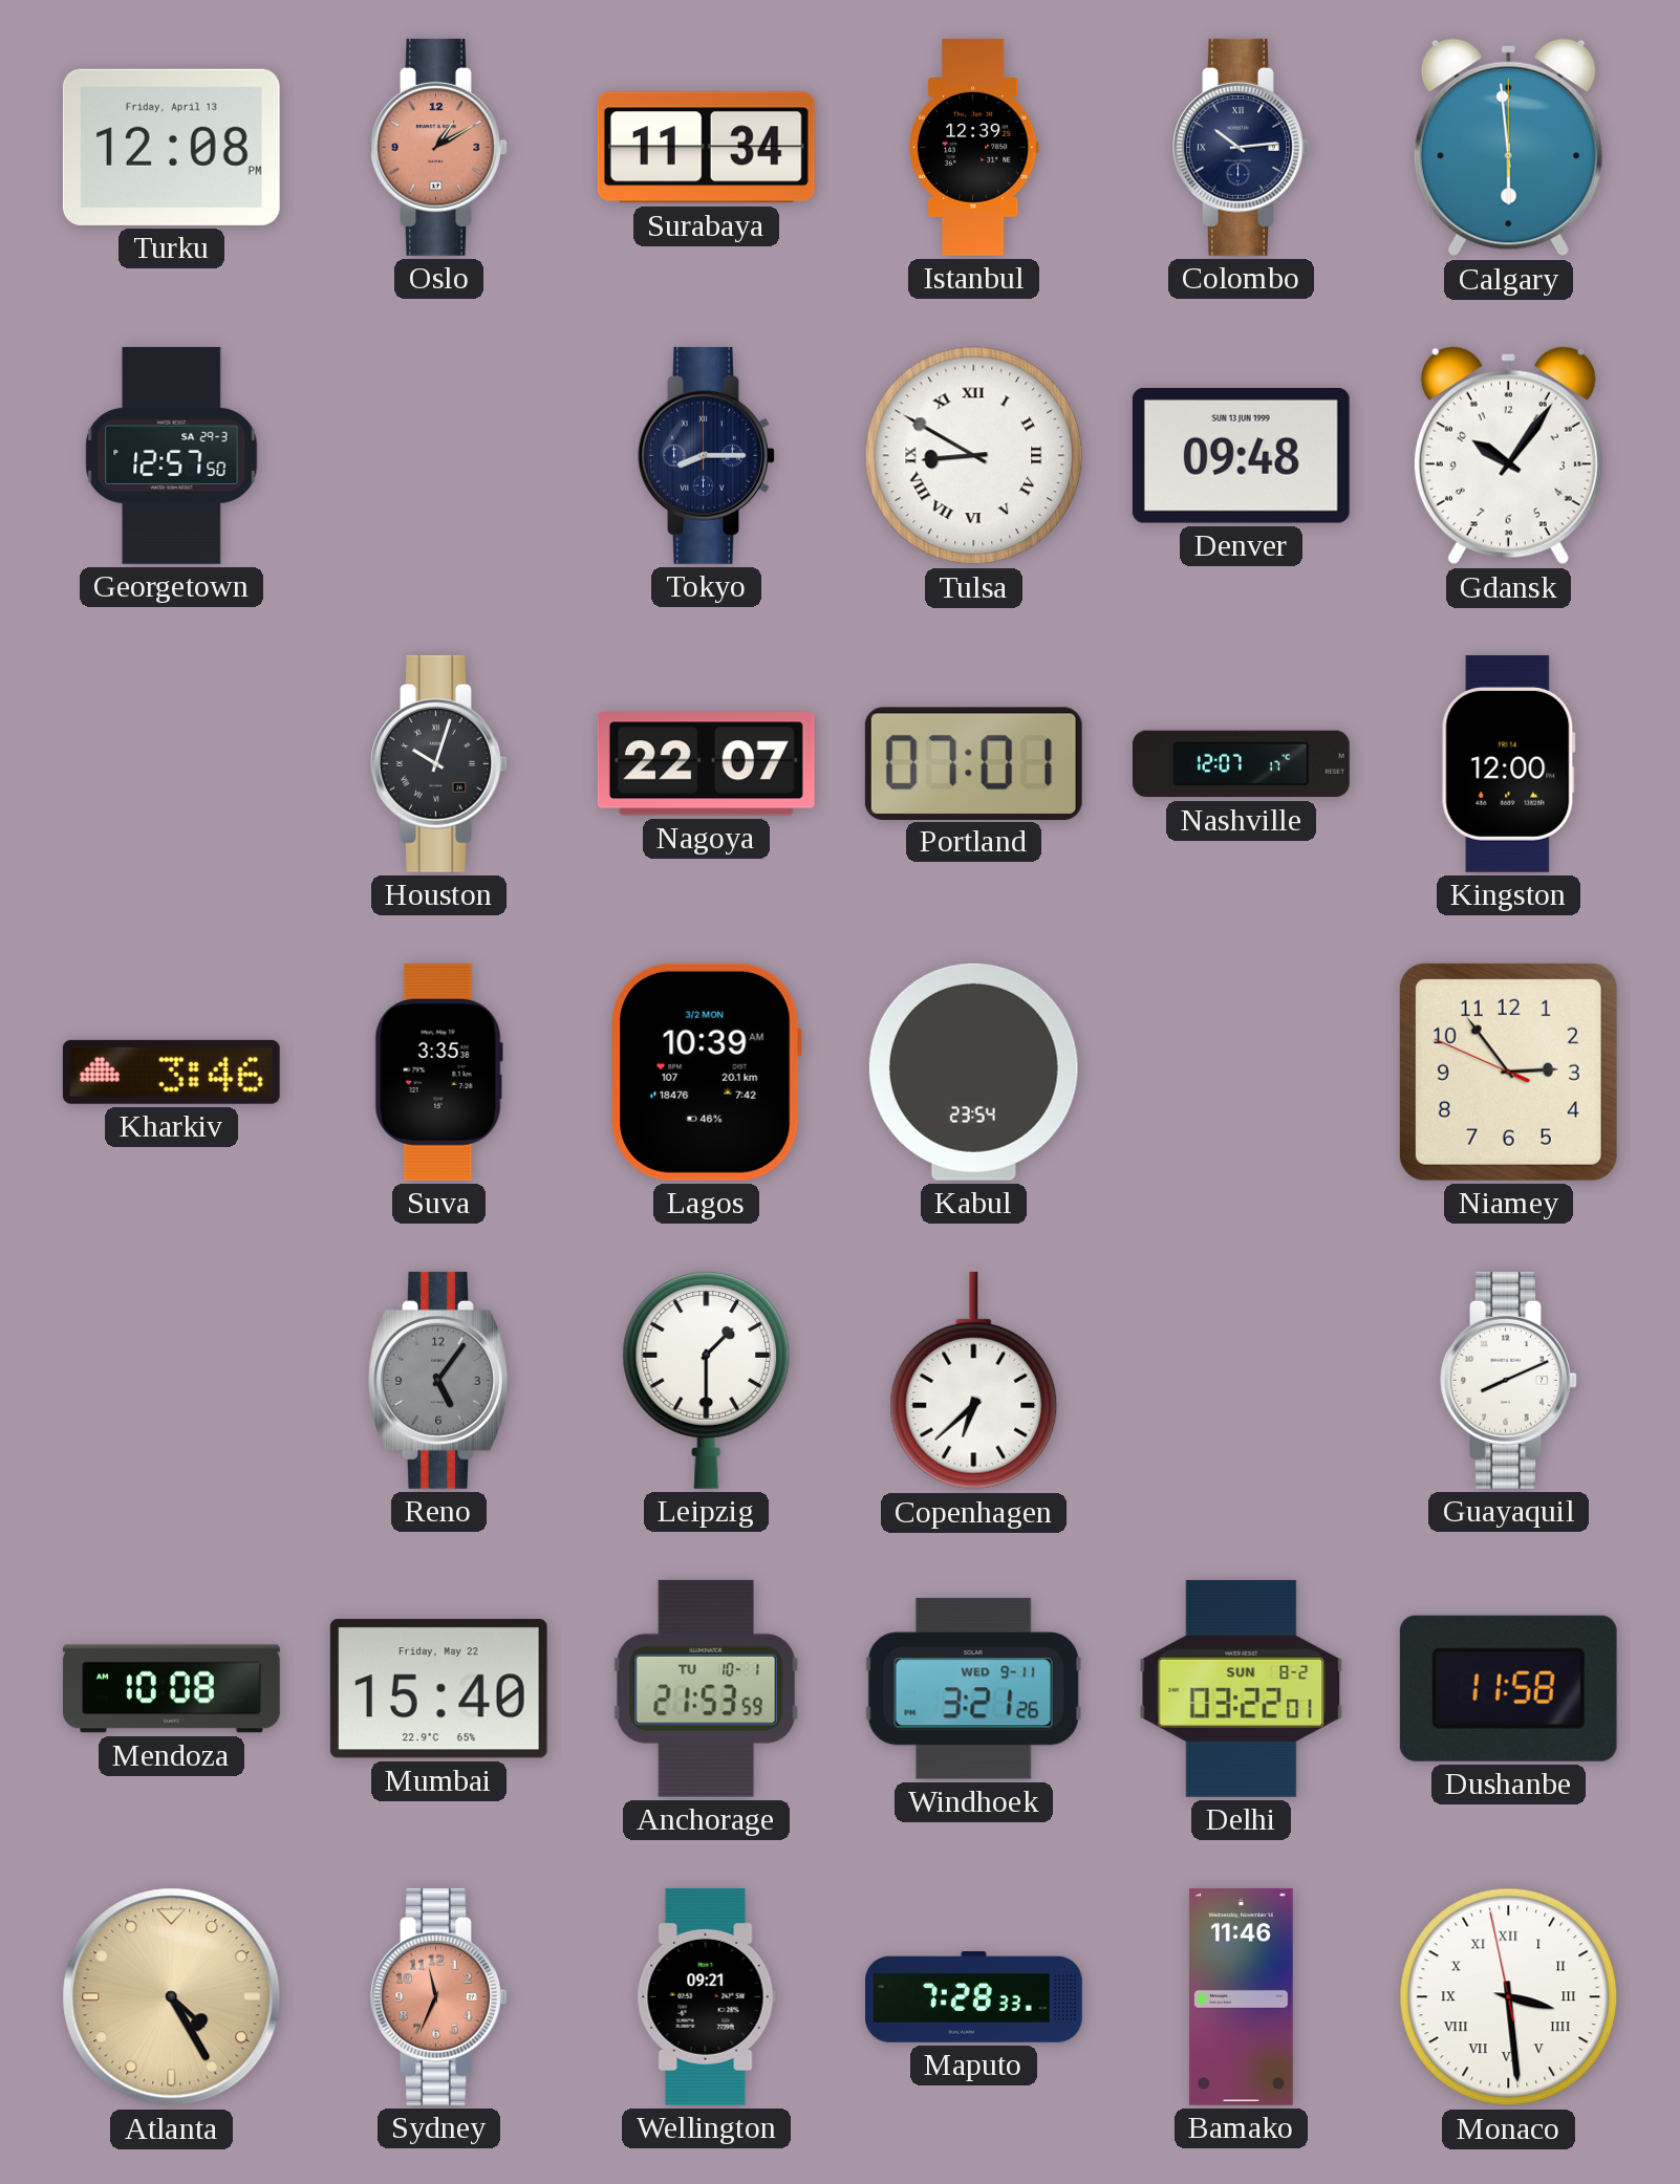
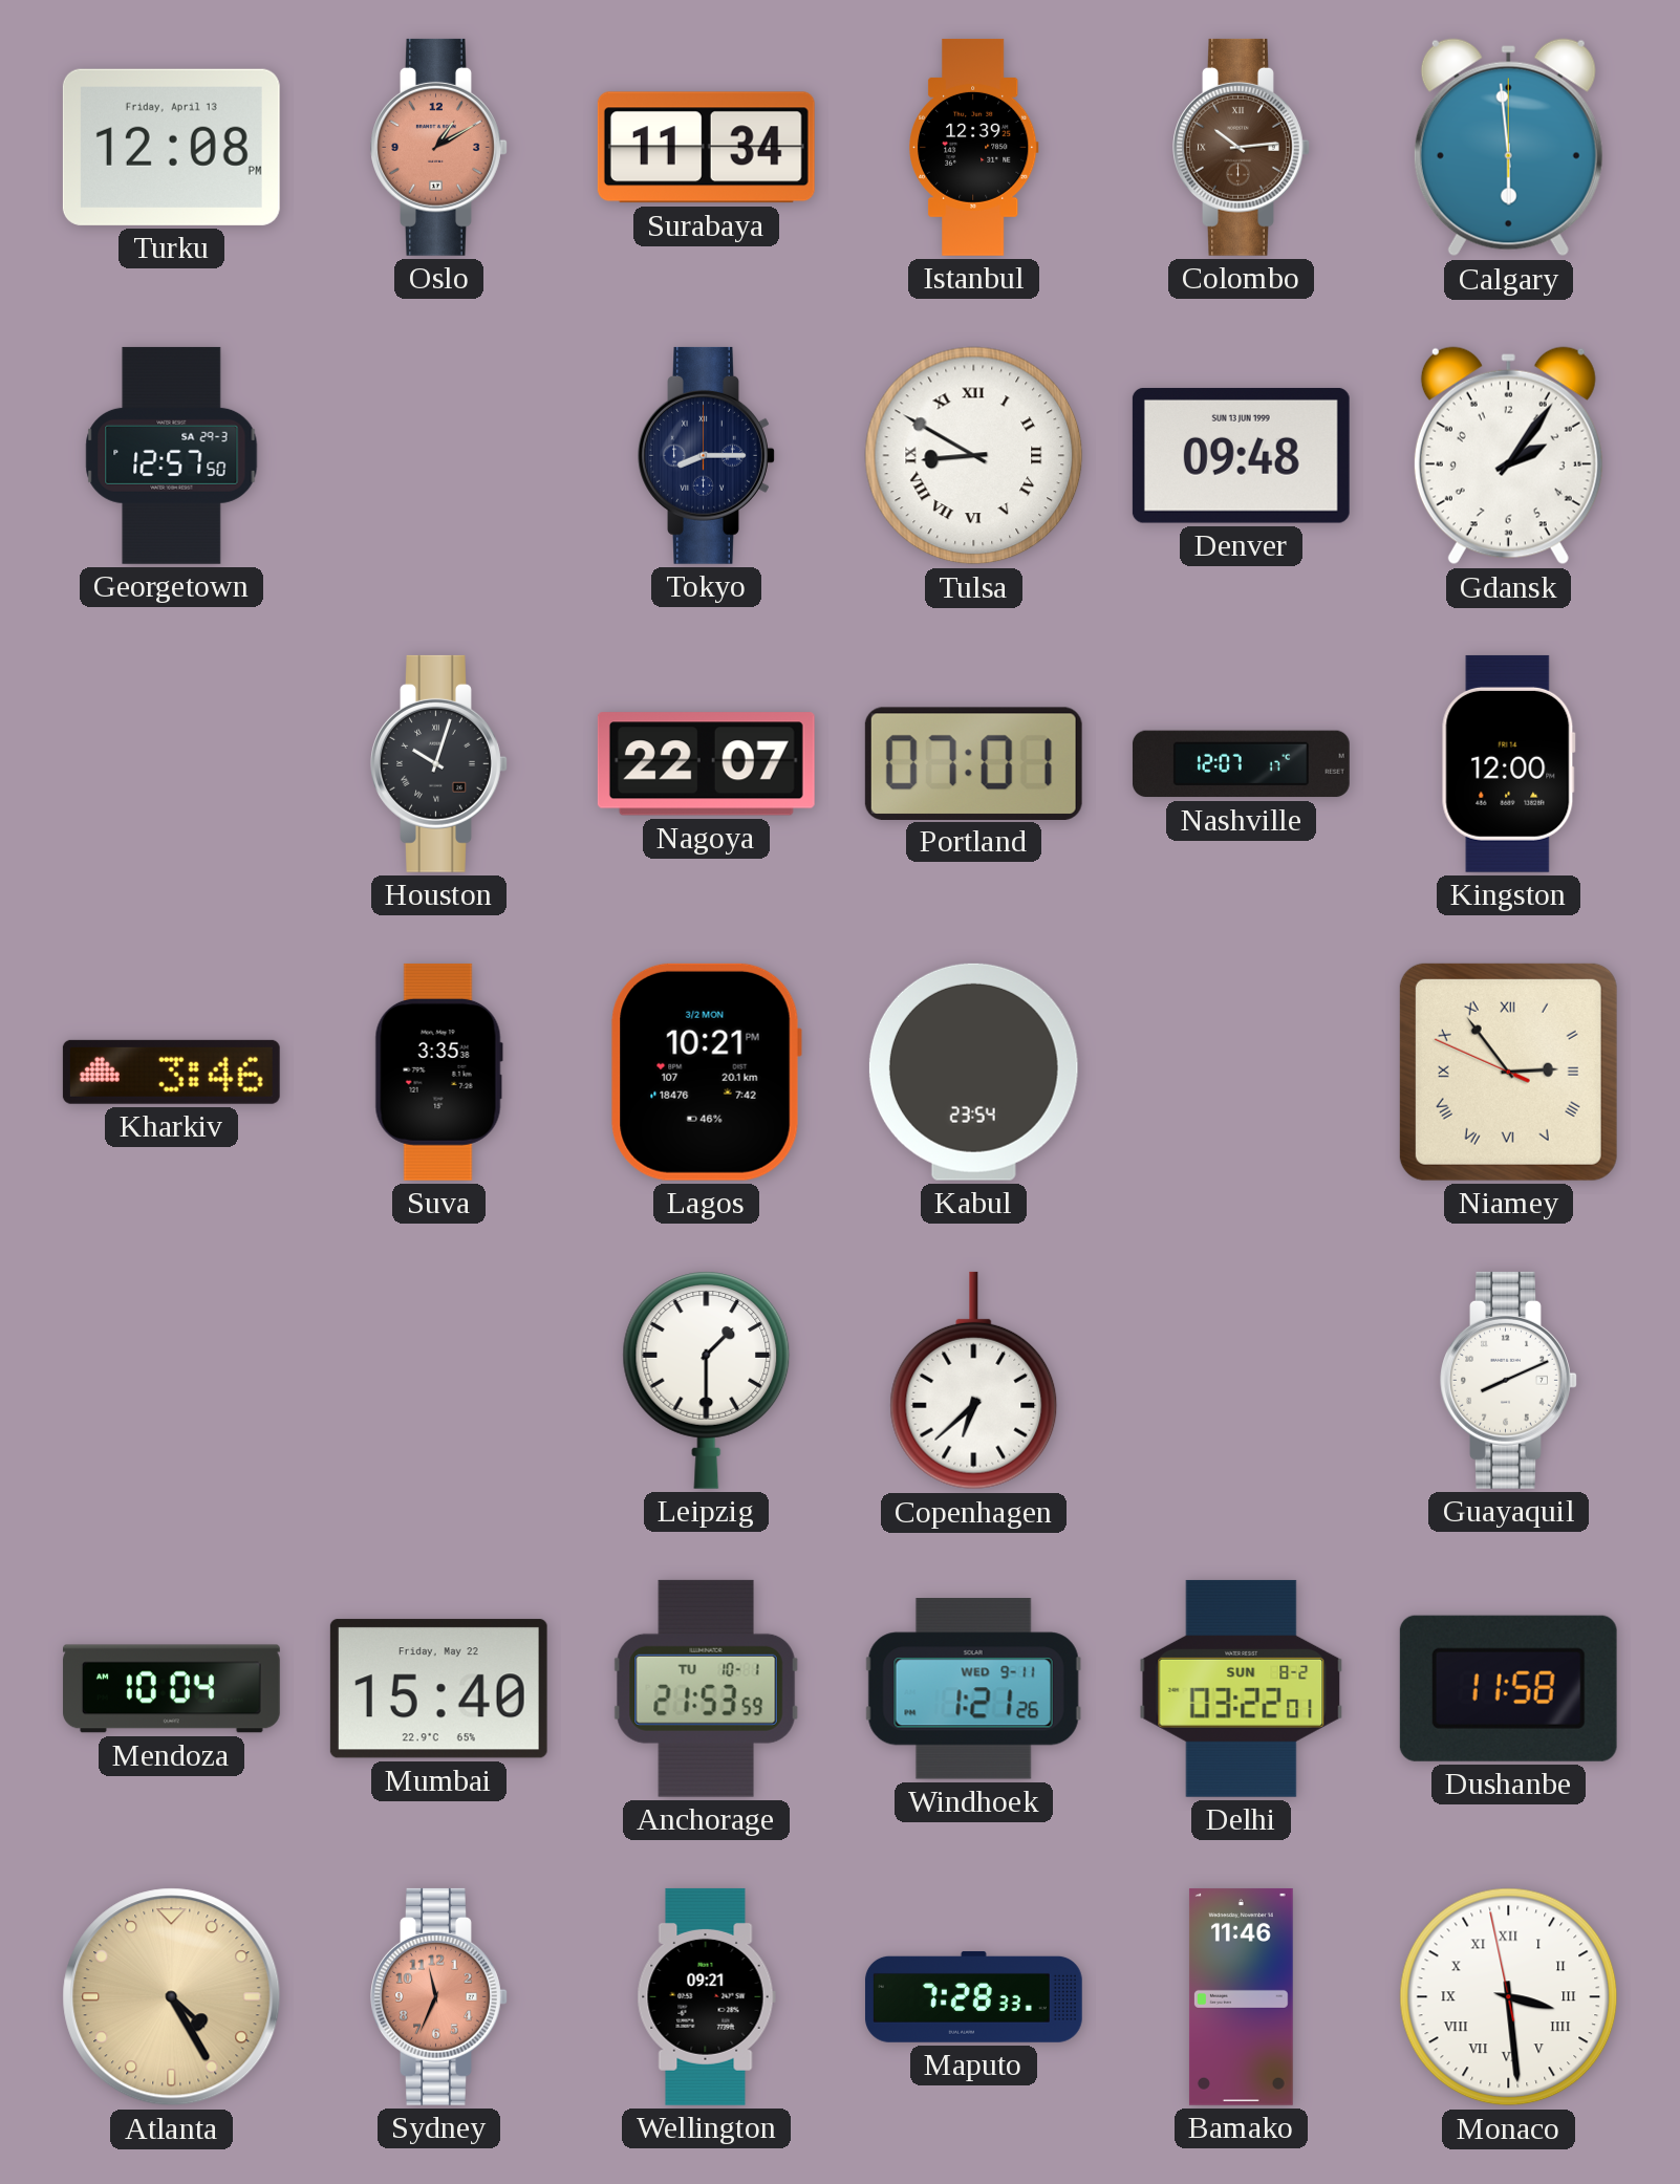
Colombo dial: navy -> brown
Gdansk: 10:06 -> 2:06
Lagos: 10:39 -> 10:21
Niamey numerals: Arabic -> Roman
Reno: 5:06 -> none
Mendoza: 10:08 -> 10:04
Windhoek: 3:21 -> 1:21
